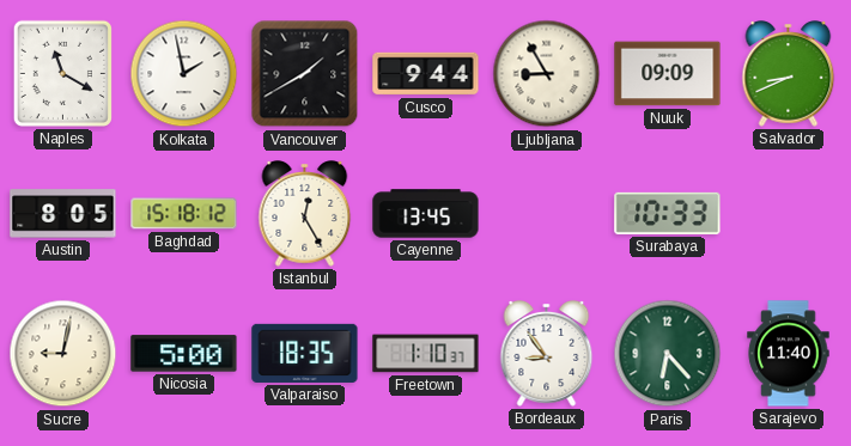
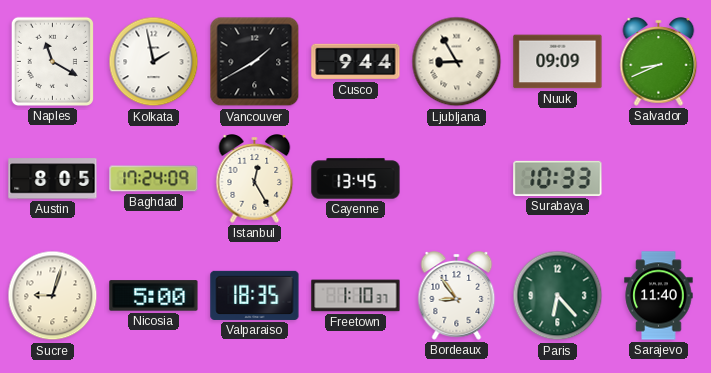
Baghdad: 15:18 -> 17:24
Sucre: 9:02 -> 9:03
